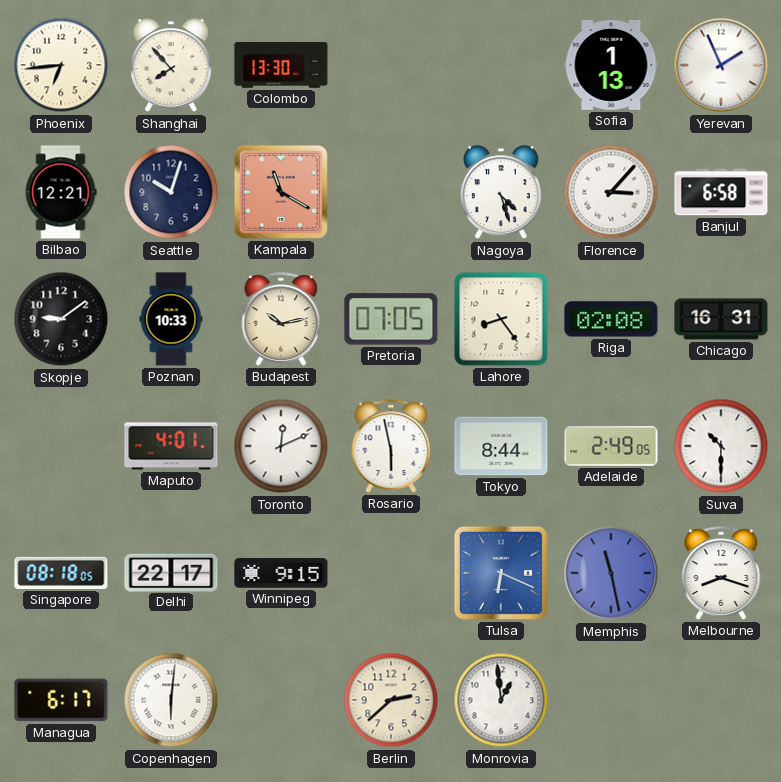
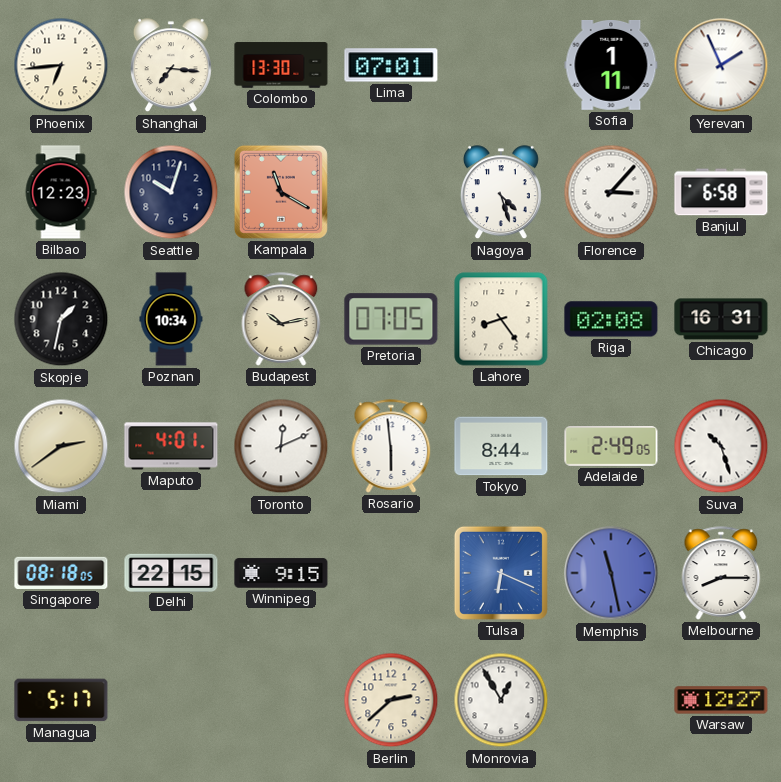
Shanghai: 7:53 -> 7:16
Lima: none -> 07:01
Sofia: 1:13 -> 1:11
Bilbao: 12:21 -> 12:23
Skopje: 9:09 -> 1:32
Poznan: 10:33 -> 10:34
Miami: none -> 2:39
Rosario: 5:58 -> 5:59
Suva: 10:30 -> 10:27
Delhi: 22:17 -> 22:15
Melbourne: 8:18 -> 8:15
Managua: 6:17 -> 5:17
Copenhagen: 6:01 -> none
Monrovia: 12:59 -> 12:55
Warsaw: none -> 12:27
